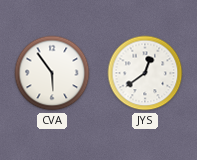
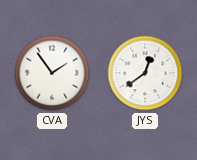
CVA: 5:54 -> 1:54
